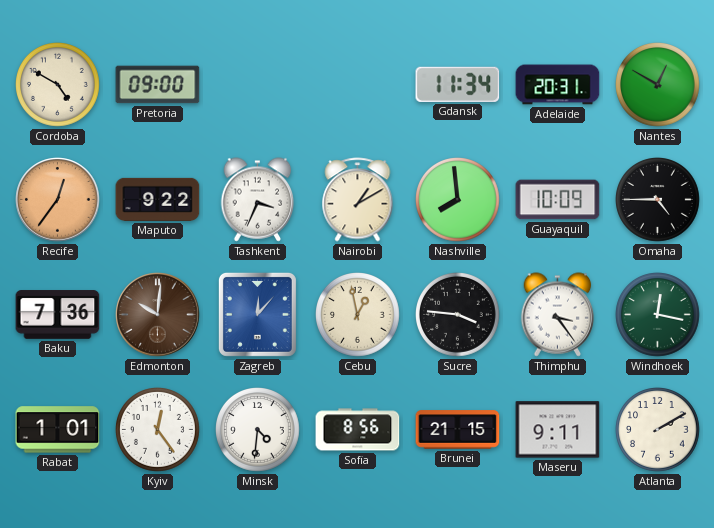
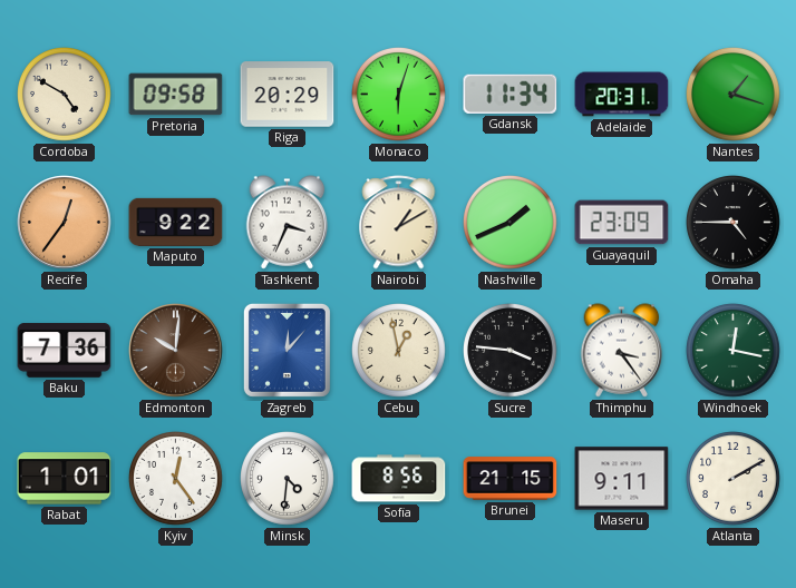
Pretoria: 09:00 -> 09:58
Riga: none -> 20:29
Monaco: none -> 6:03
Nantes: 12:50 -> 1:18
Nashville: 7:59 -> 1:41
Guayaquil: 10:09 -> 23:09
